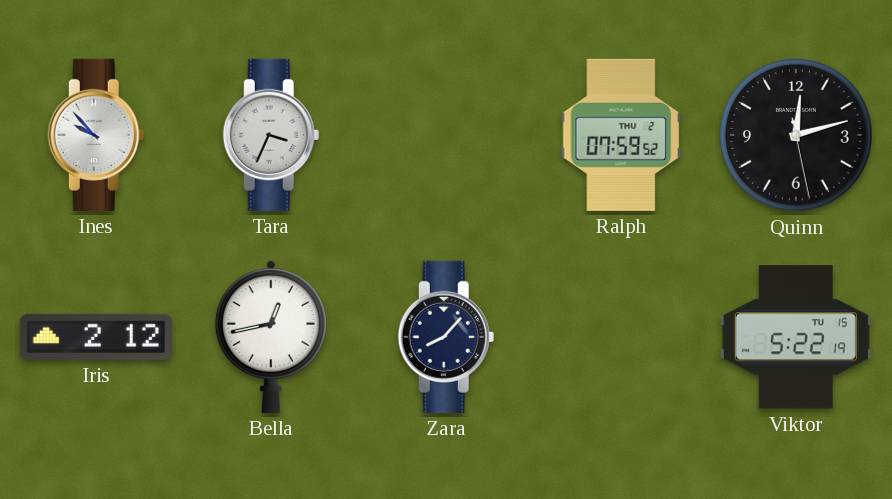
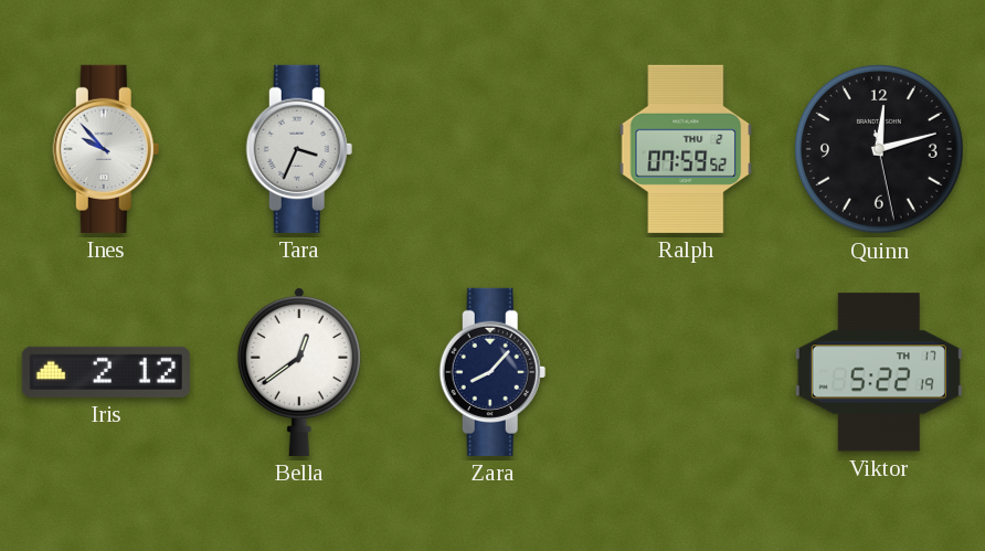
Bella: 12:43 -> 12:39
Viktor date: TU 15 -> TH 17
